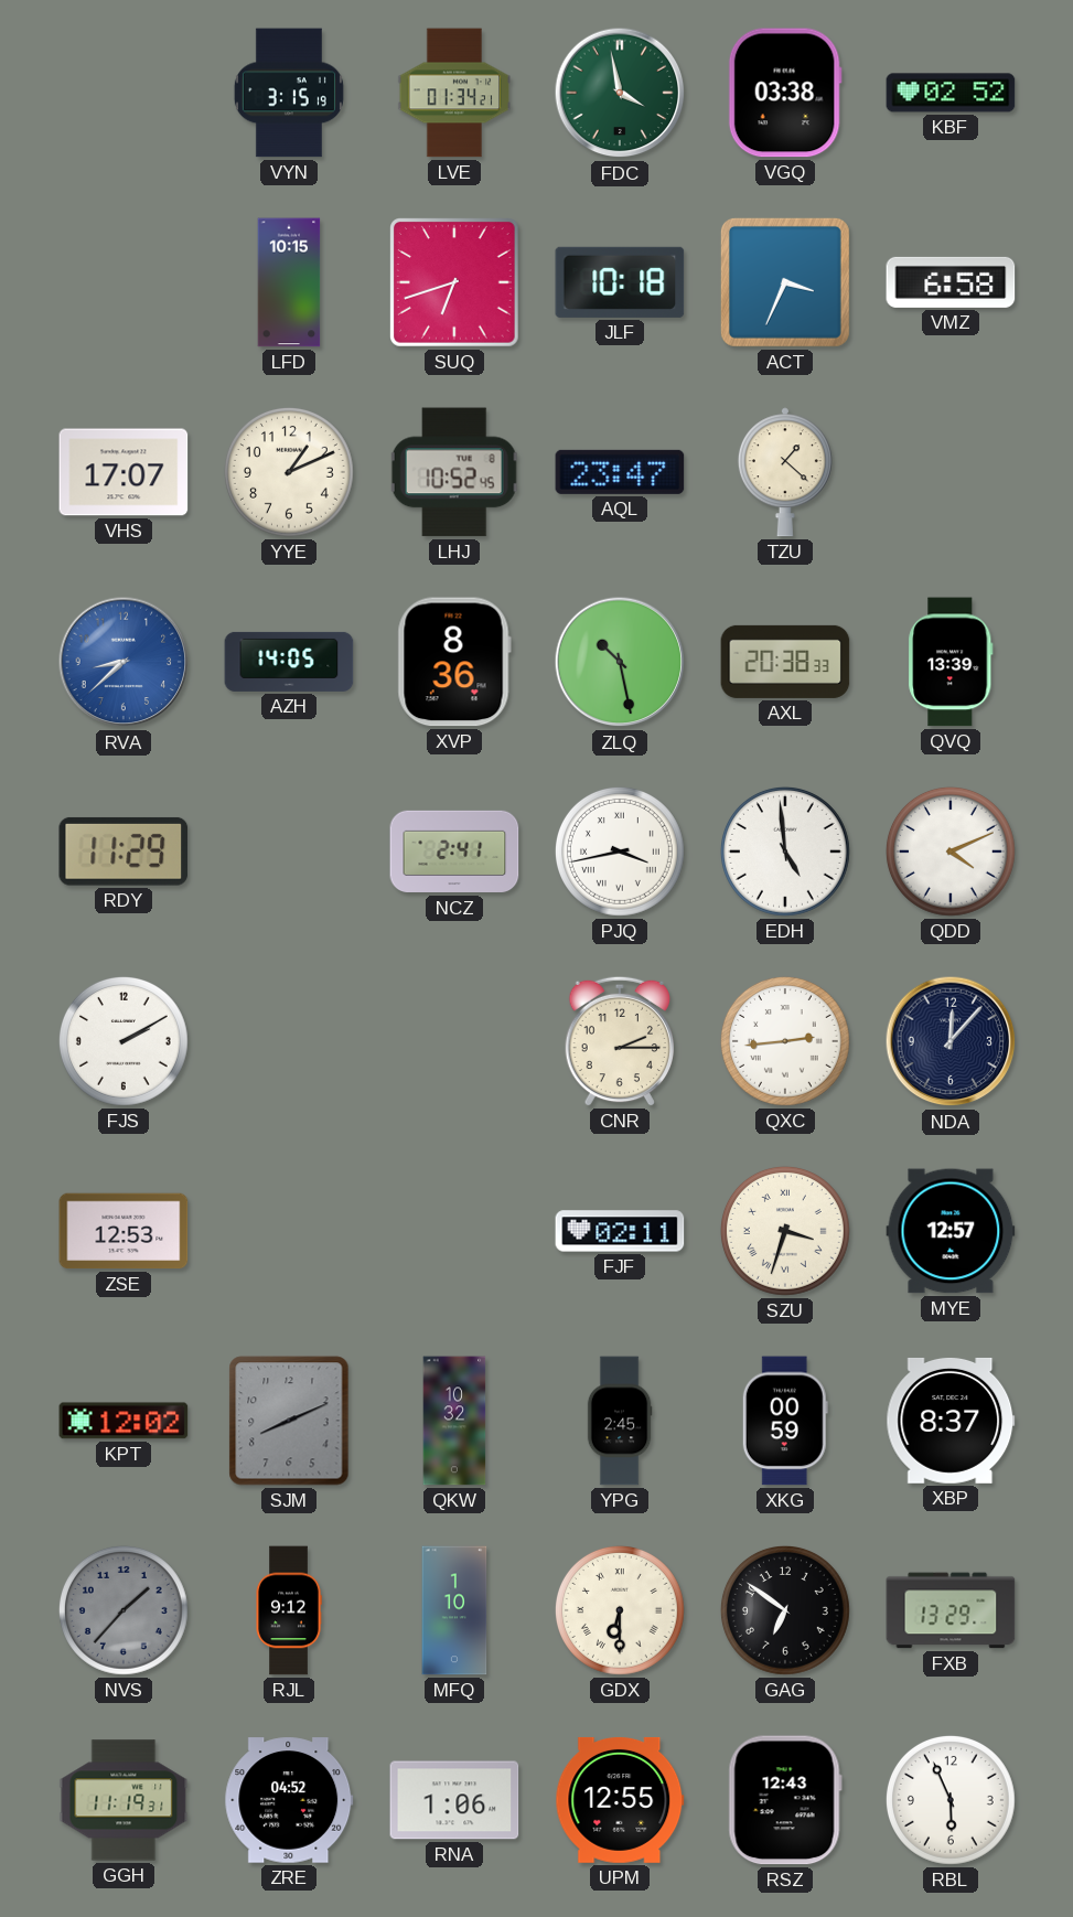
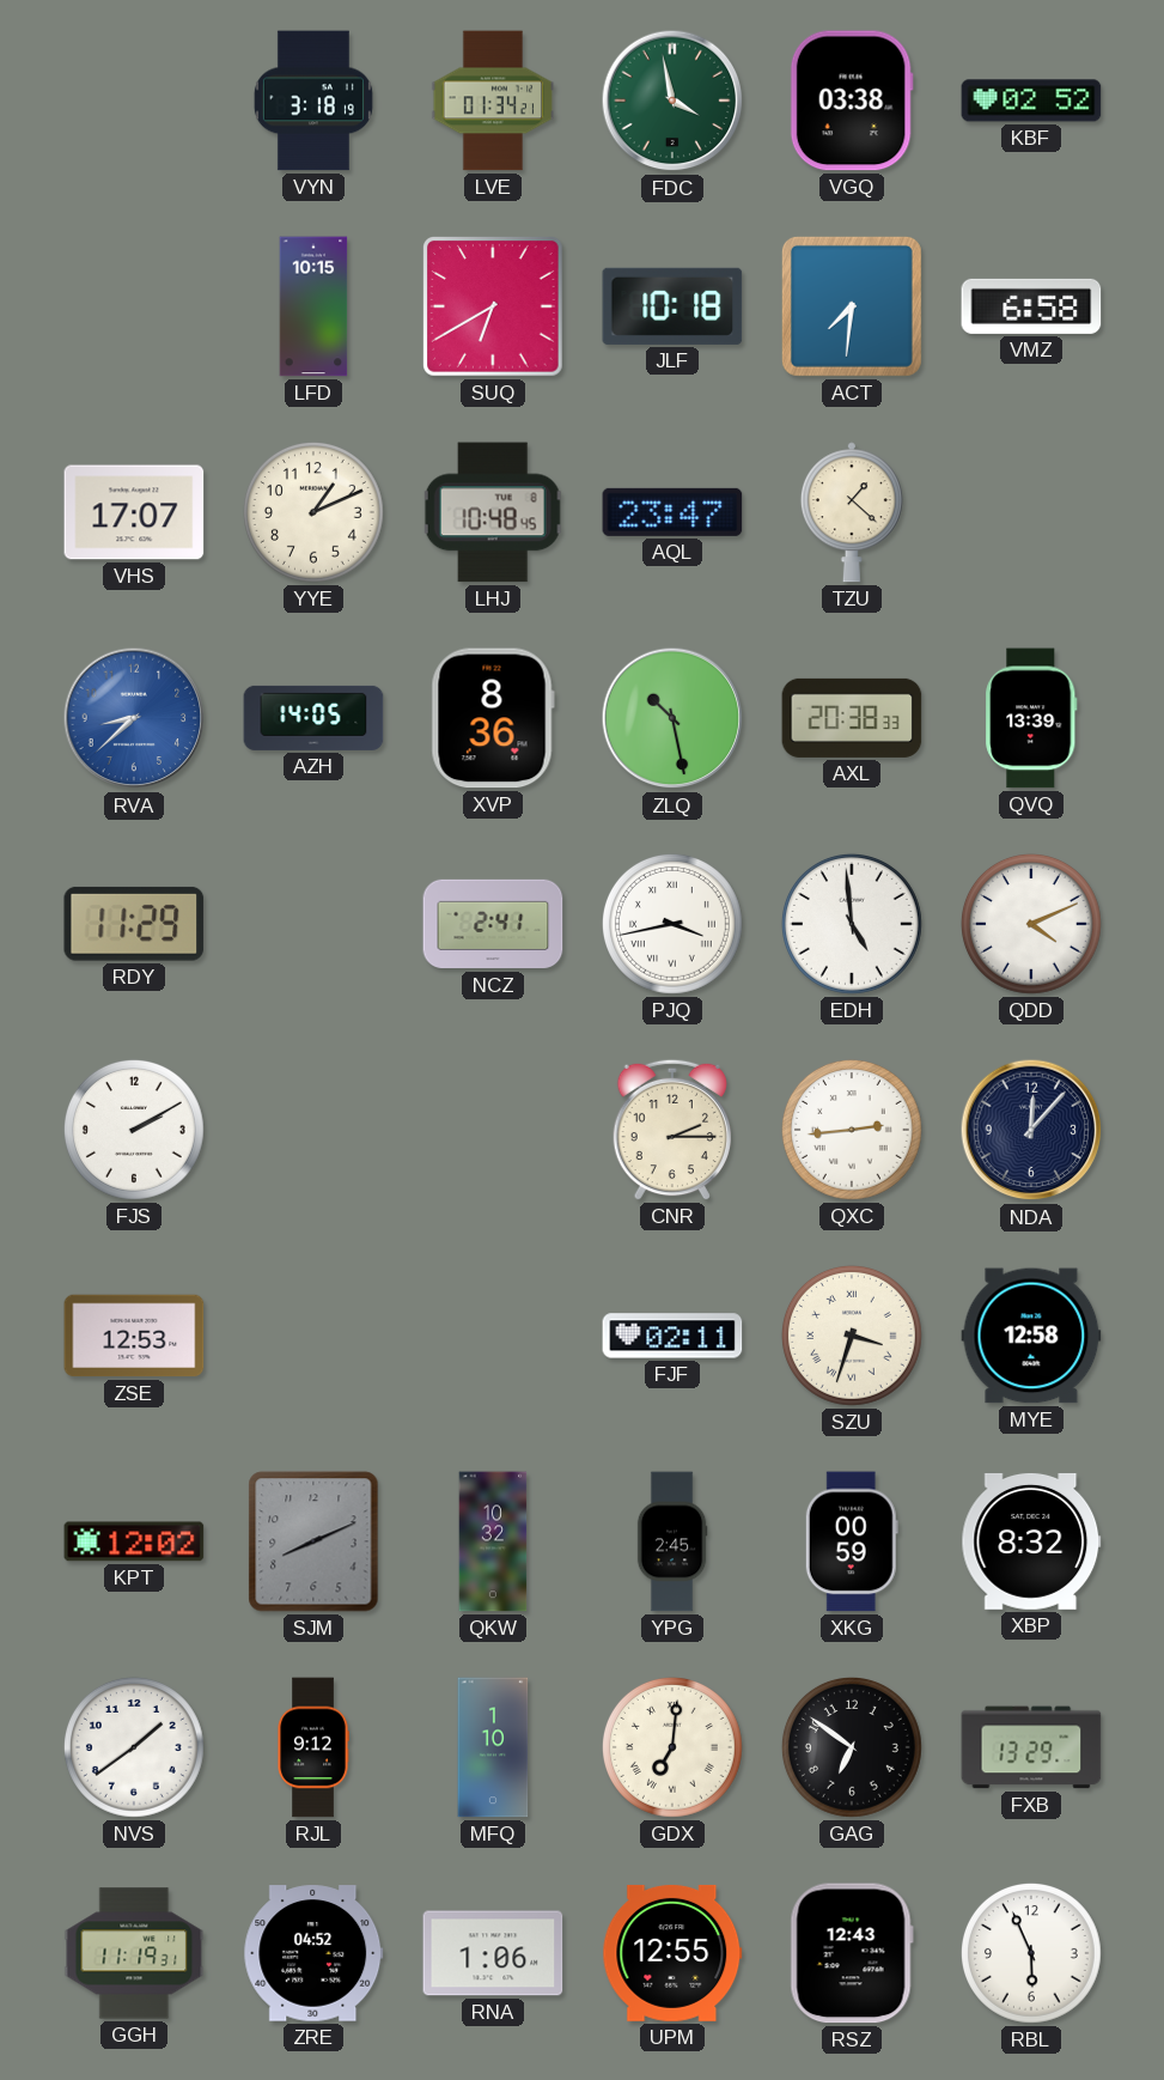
VYN: 3:15 -> 3:18
SUQ: 6:42 -> 6:40
ACT: 3:34 -> 7:31
LHJ: 10:52 -> 10:48
MYE: 12:57 -> 12:58
XBP: 8:37 -> 8:32
NVS: 1:37 -> 1:39
NVS dial: grey -> white
GDX: 6:30 -> 7:01
